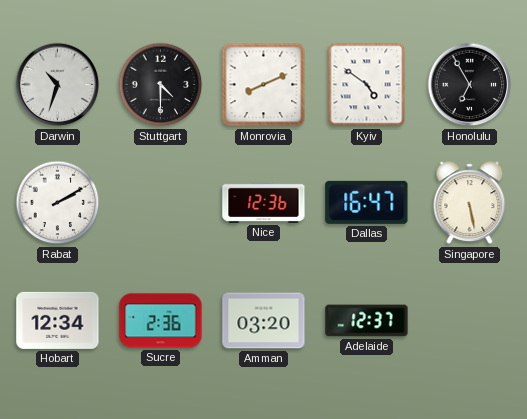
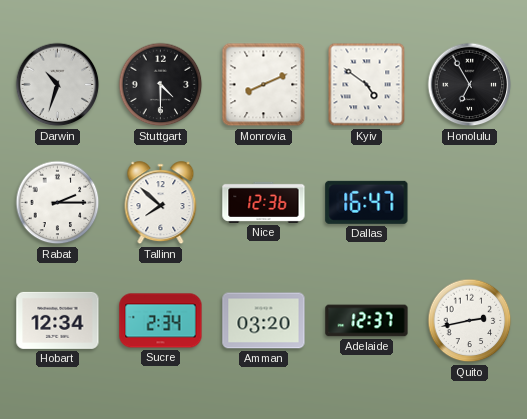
Rabat: 2:10 -> 2:15
Tallinn: none -> 7:52
Singapore: 5:28 -> none
Sucre: 2:36 -> 2:34
Quito: none -> 2:43
